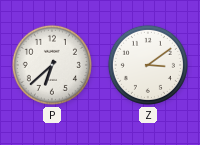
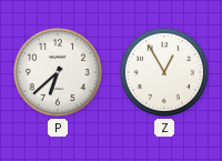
Z: 3:09 -> 12:55
